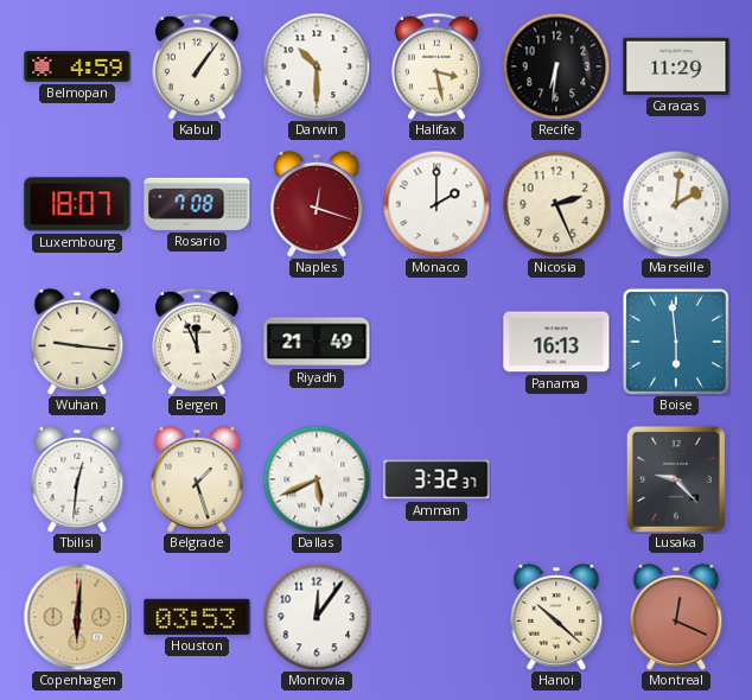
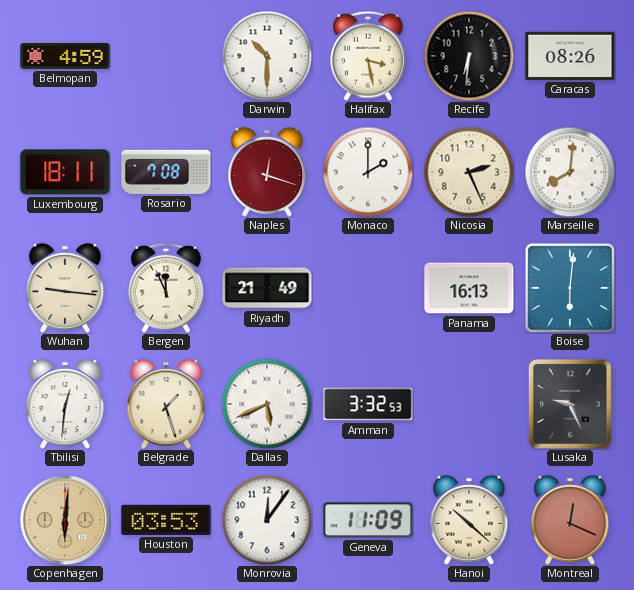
Kabul: 1:06 -> none
Caracas: 11:29 -> 08:26
Luxembourg: 18:07 -> 18:11
Marseille: 2:01 -> 8:01
Boise: 5:59 -> 6:01
Amman: 3:32:37 -> 3:32:53
Lusaka: 9:23 -> 9:26
Geneva: none -> 11:09
